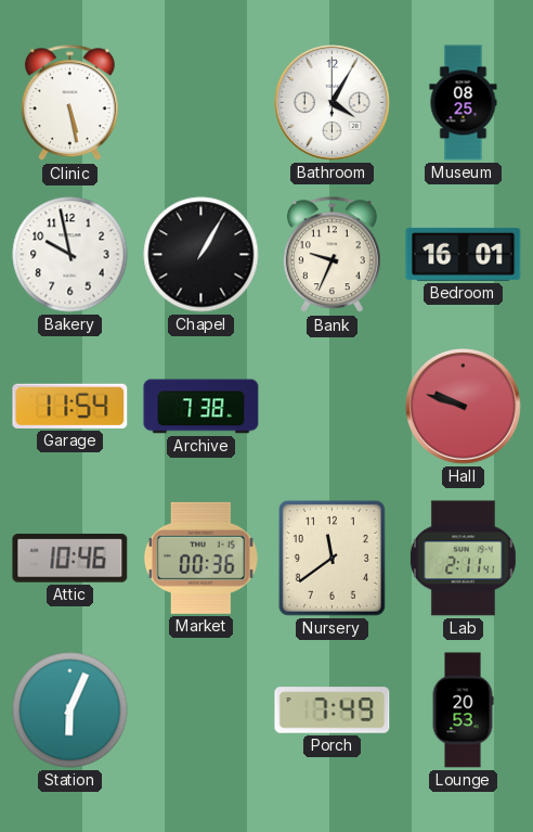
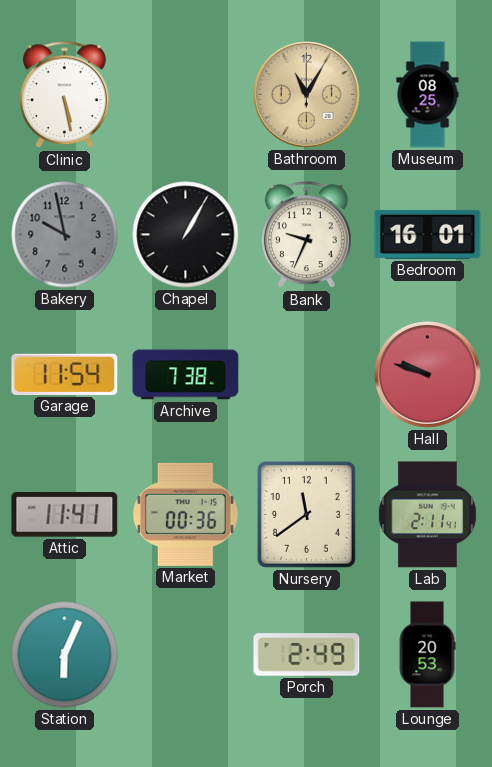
Bathroom: 4:05 -> 11:05
Bathroom dial: white -> champagne
Bakery dial: white -> grey
Attic: 10:46 -> 11:41
Porch: 7:49 -> 2:49
